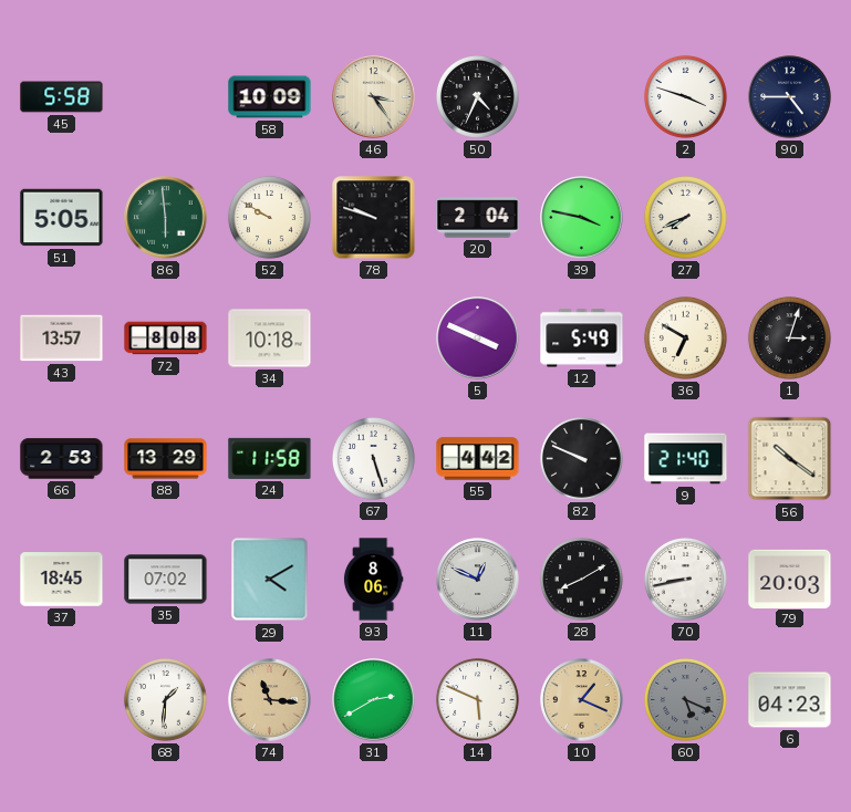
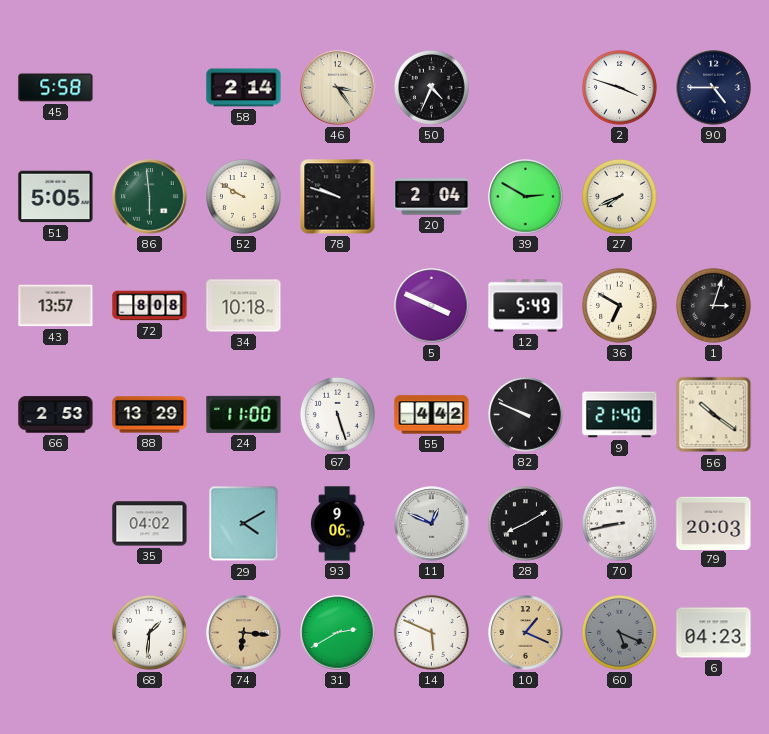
58: 10:09 -> 2:14
39: 3:47 -> 2:50
24: 11:58 -> 11:00
37: 18:45 -> none
35: 07:02 -> 04:02
93: 8:06 -> 9:06
74: 11:16 -> 6:16
